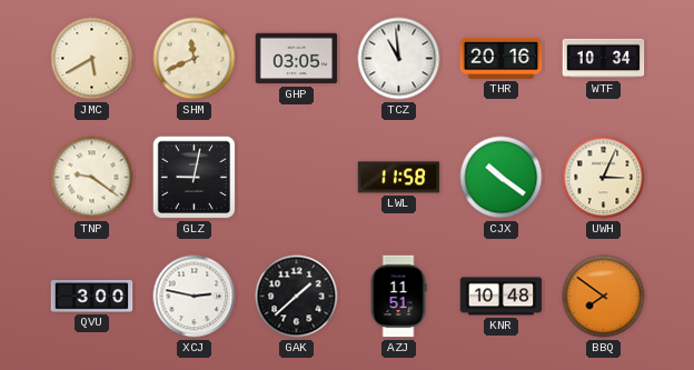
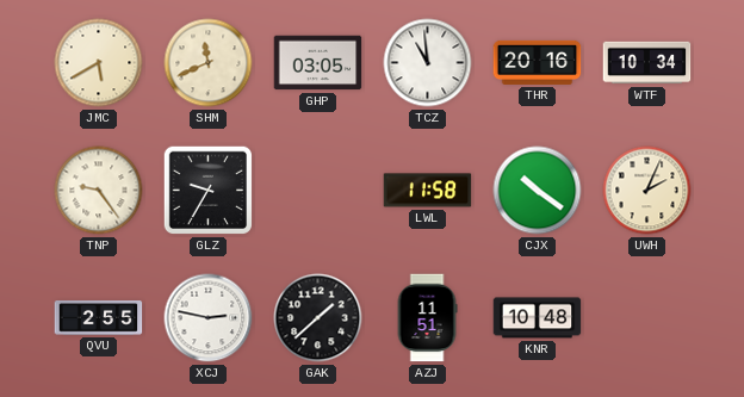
TNP: 9:21 -> 9:24
GLZ: 9:02 -> 9:35
UWH: 3:04 -> 2:04
QVU: 3:00 -> 2:55
BBQ: 7:51 -> none
